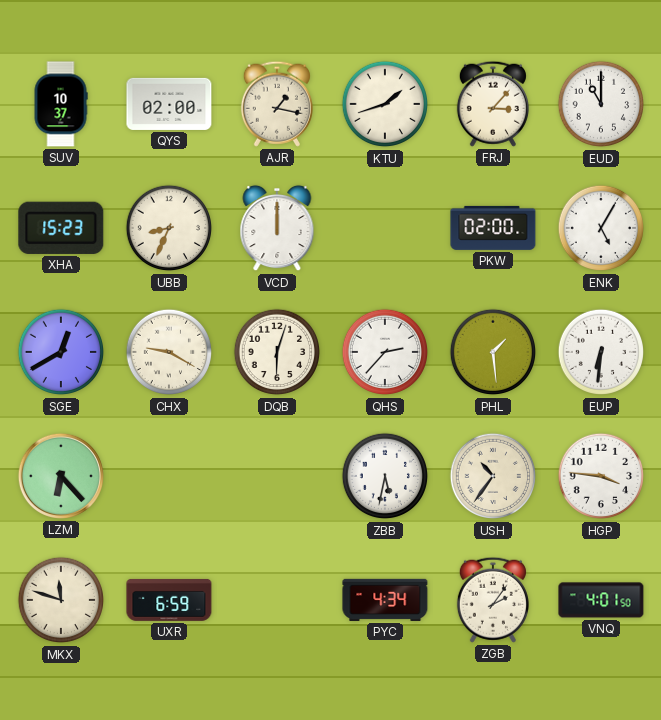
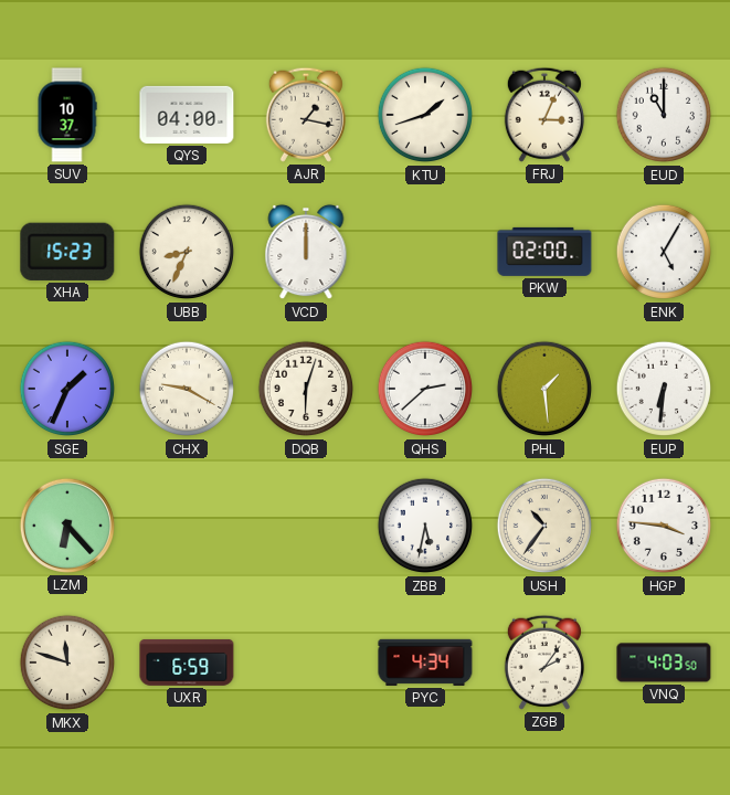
QYS: 02:00 -> 04:00
FRJ: 3:07 -> 3:04
SGE: 12:40 -> 1:34
QHS: 2:37 -> 2:38
VNQ: 4:01 -> 4:03
